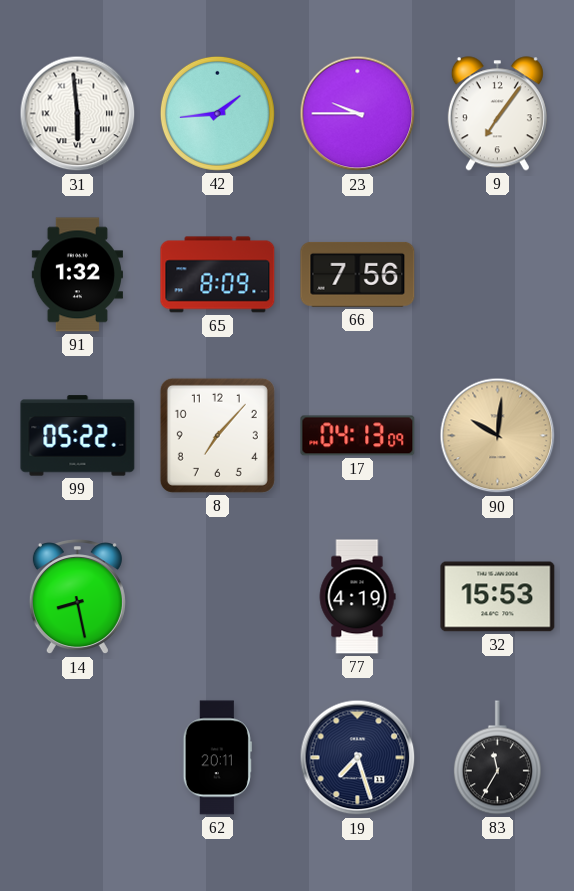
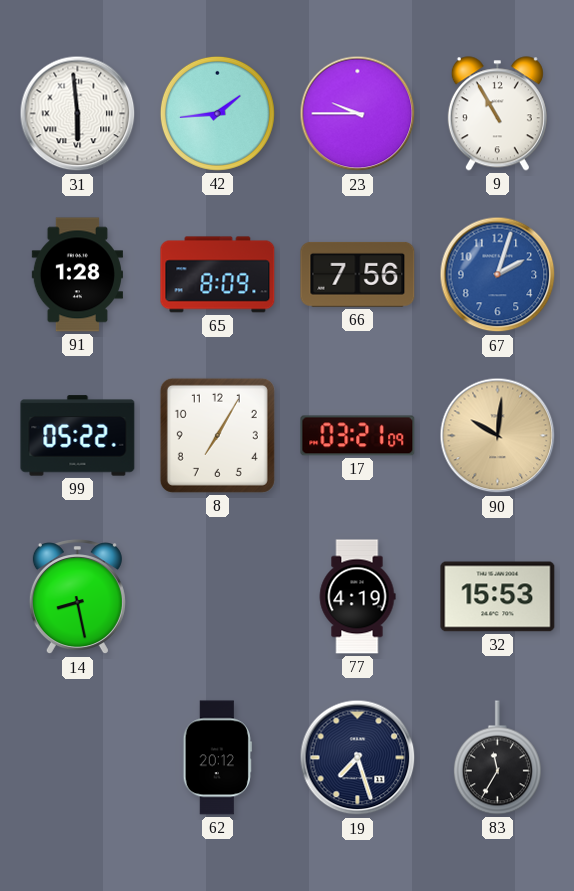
9: 7:06 -> 10:55
91: 1:32 -> 1:28
67: none -> 2:03
8: 7:07 -> 7:05
17: 04:13 -> 03:21
62: 20:11 -> 20:12
